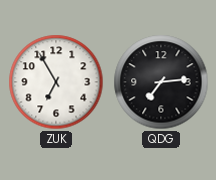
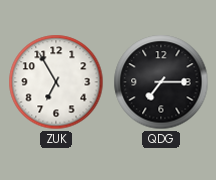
QDG: 7:14 -> 7:15
